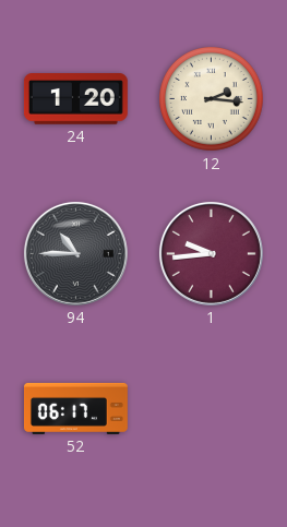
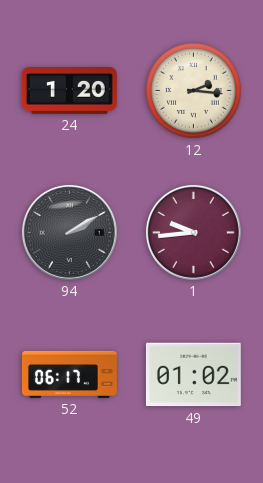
94: 10:45 -> 2:10
49: none -> 01:02
